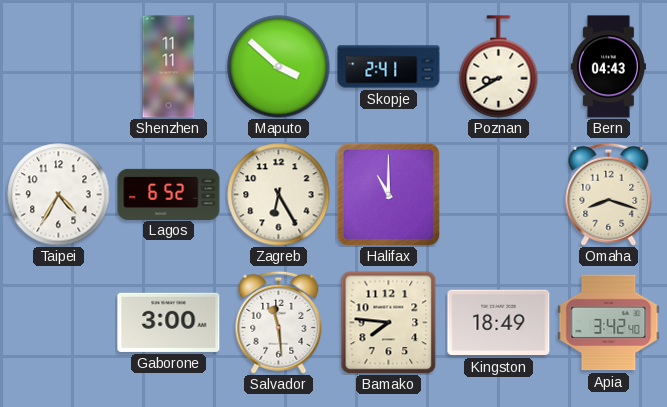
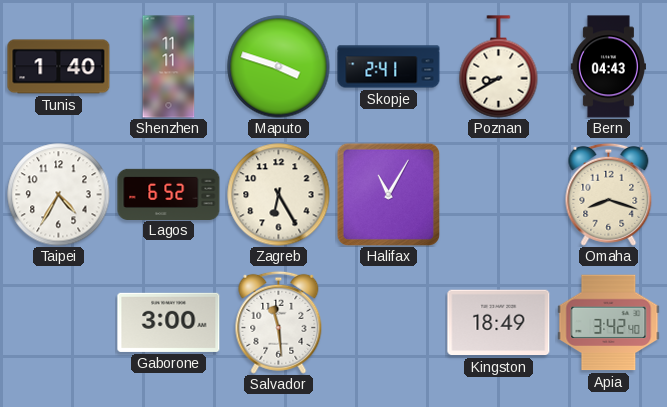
Tunis: none -> 1:40
Maputo: 3:52 -> 3:48
Halifax: 11:00 -> 11:05
Bamako: 7:46 -> none
